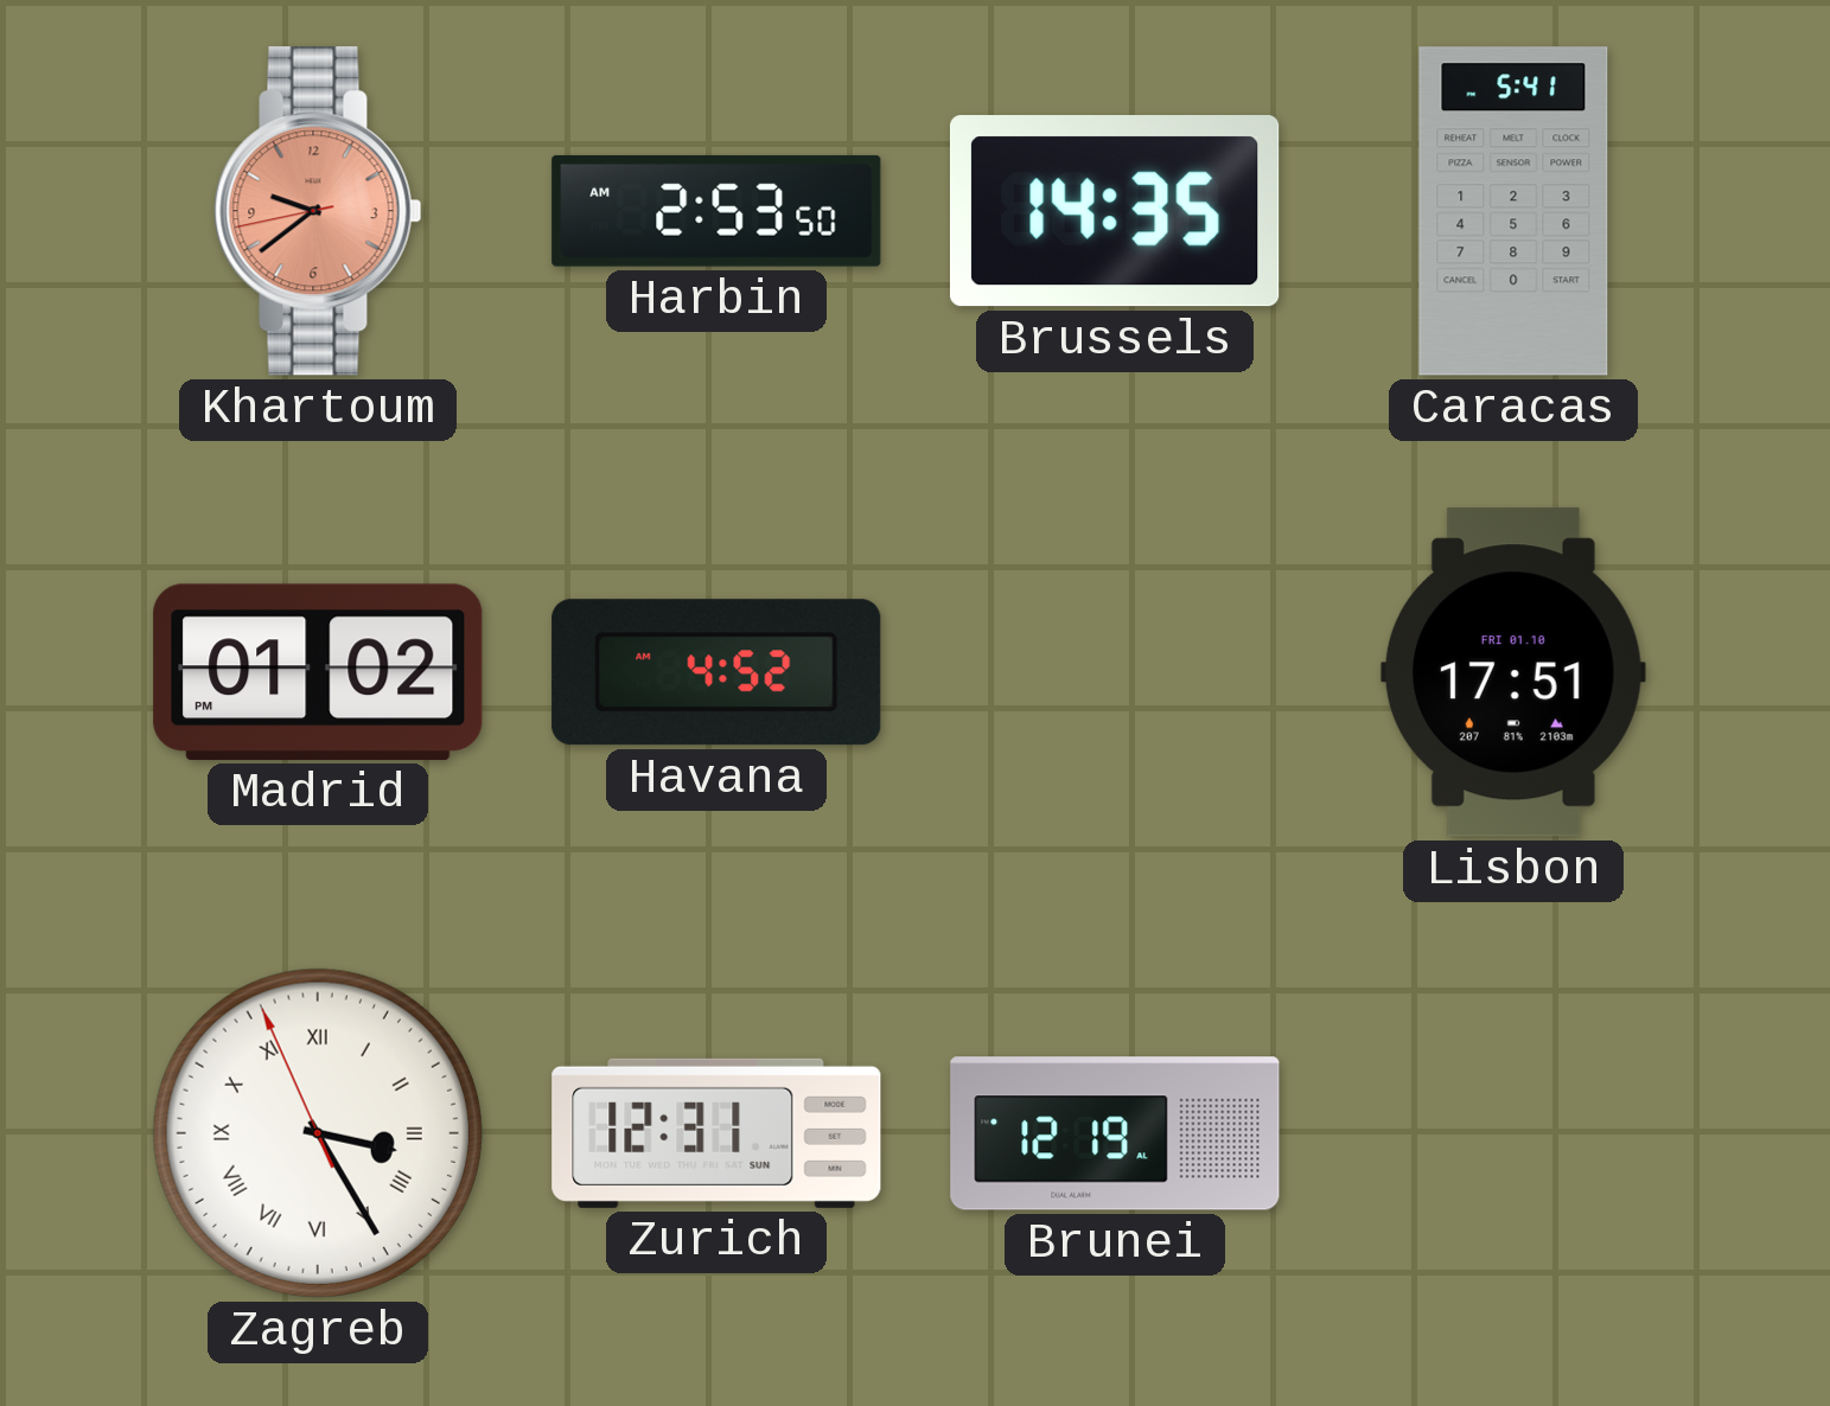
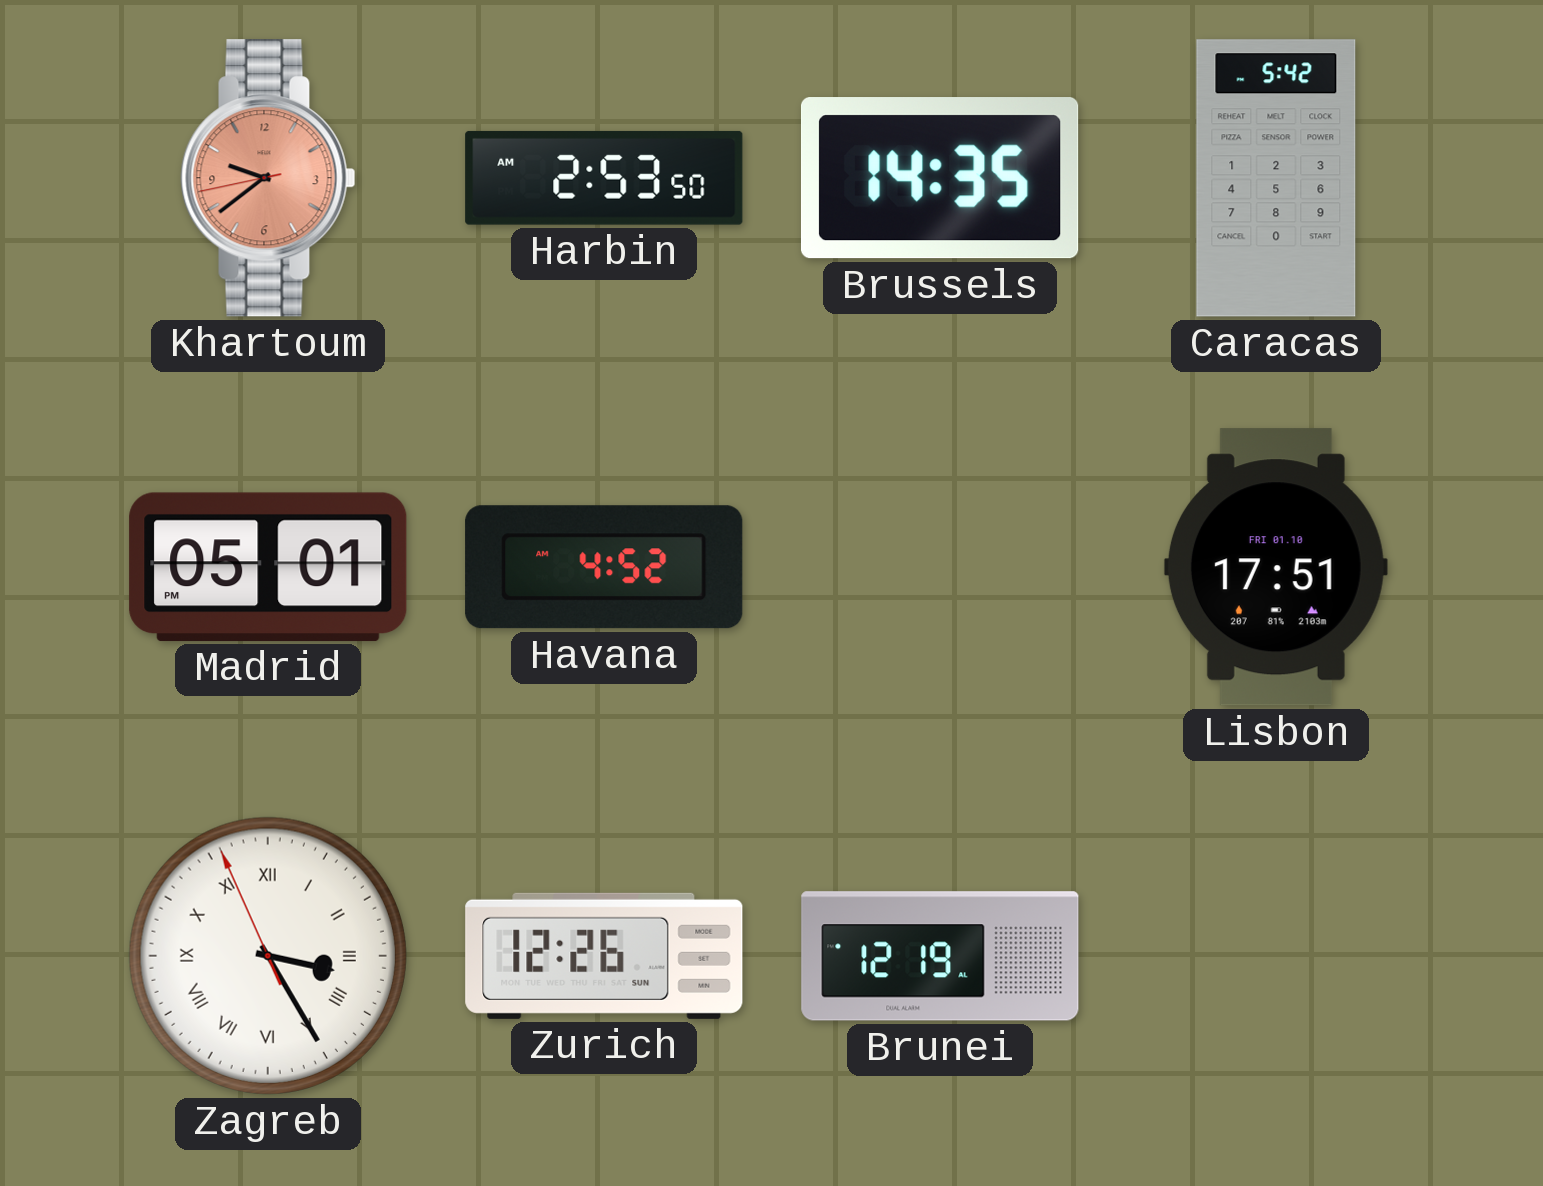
Caracas: 5:41 -> 5:42
Madrid: 01:02 -> 05:01
Zurich: 12:31 -> 12:26
